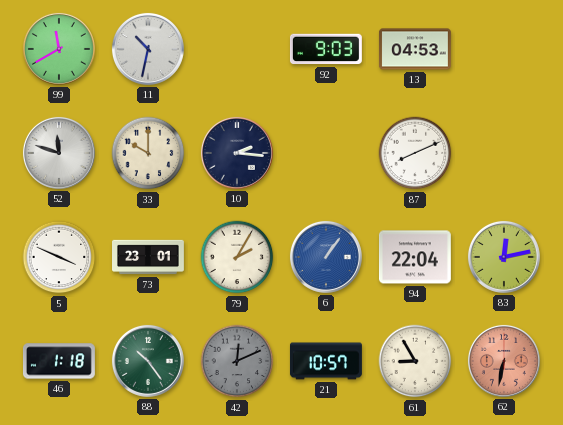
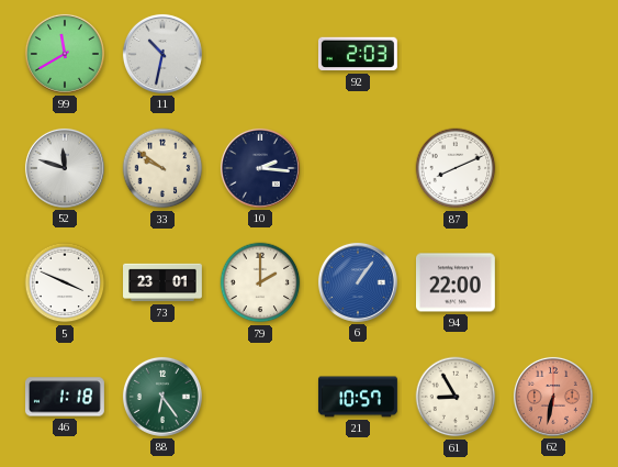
92: 9:03 -> 2:03
13: 04:53 -> none
33: 10:00 -> 9:51
79: 2:05 -> 2:00
94: 22:04 -> 22:00
83: 12:13 -> none
88: 10:24 -> 6:24
42: 12:11 -> none
